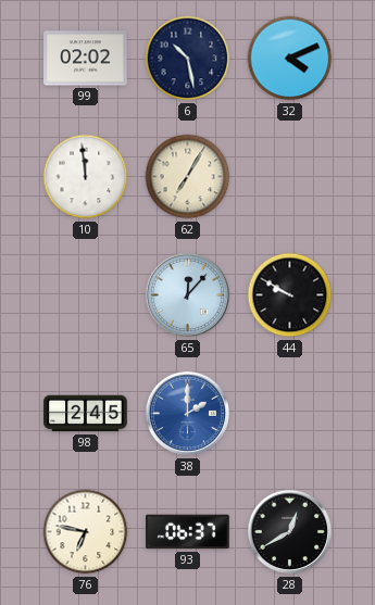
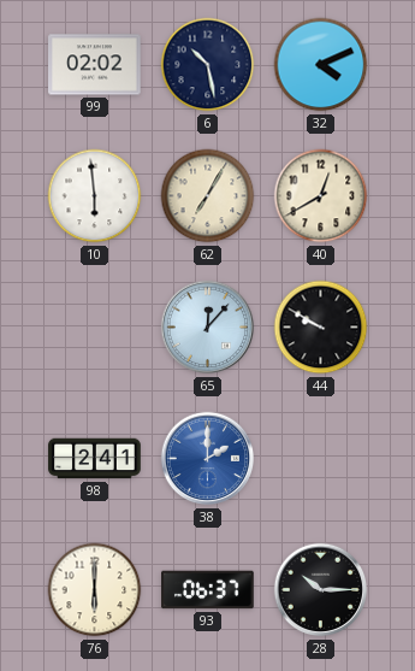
10: 11:59 -> 5:59
40: none -> 12:40
98: 2:45 -> 2:41
76: 6:47 -> 6:00
28: 12:40 -> 10:15
